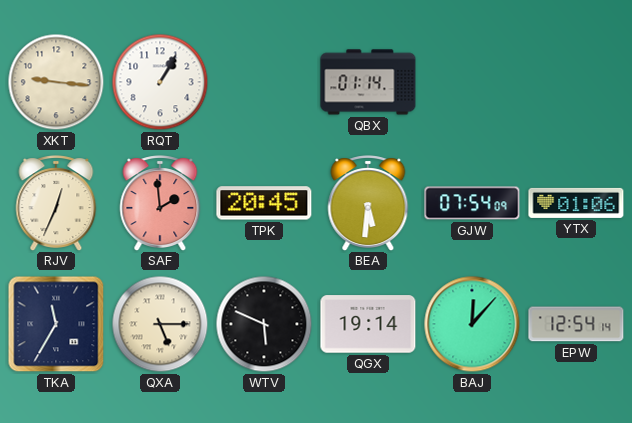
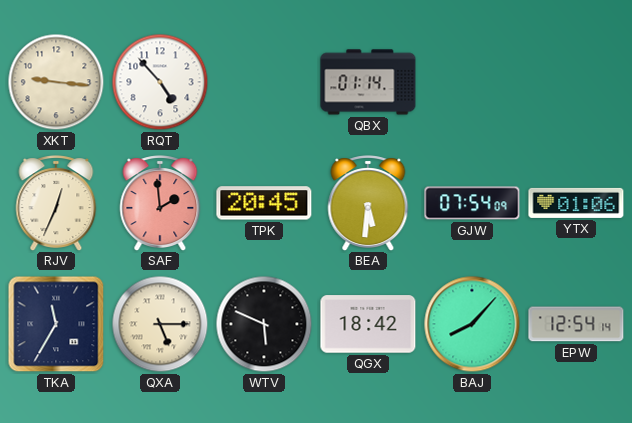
RQT: 1:05 -> 4:53
QGX: 19:14 -> 18:42
BAJ: 12:07 -> 8:07
